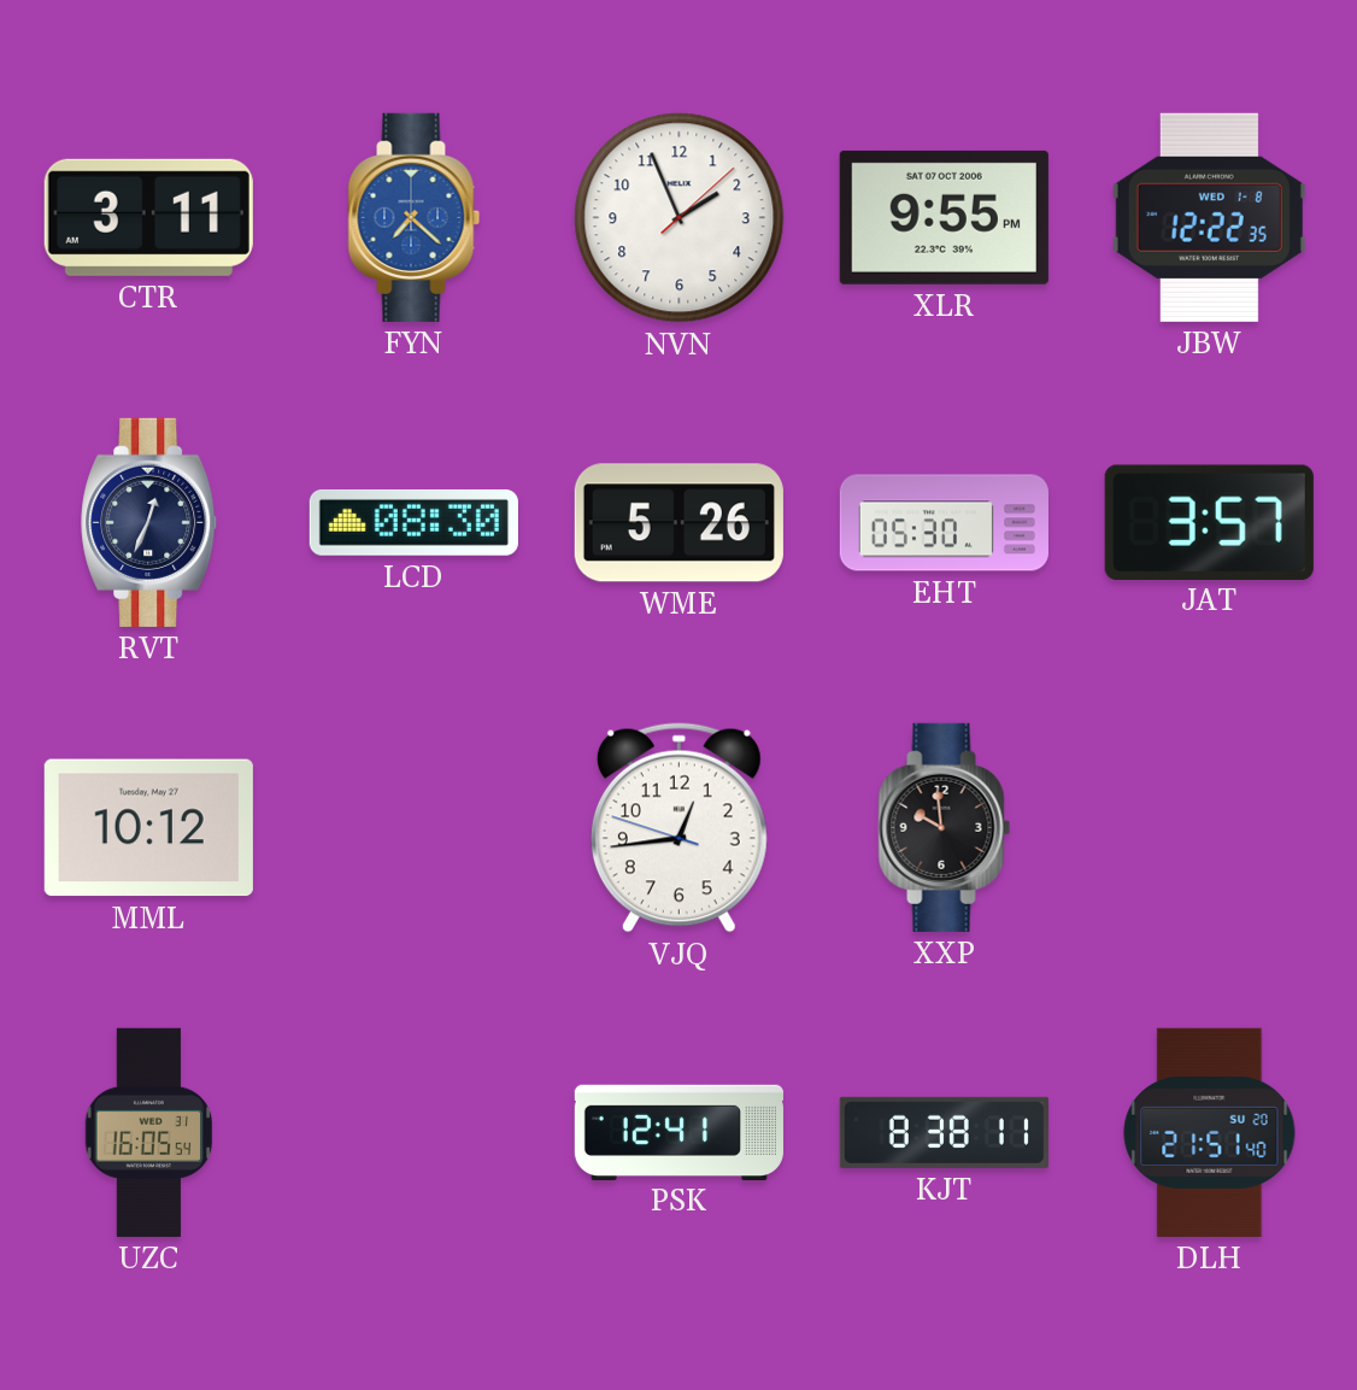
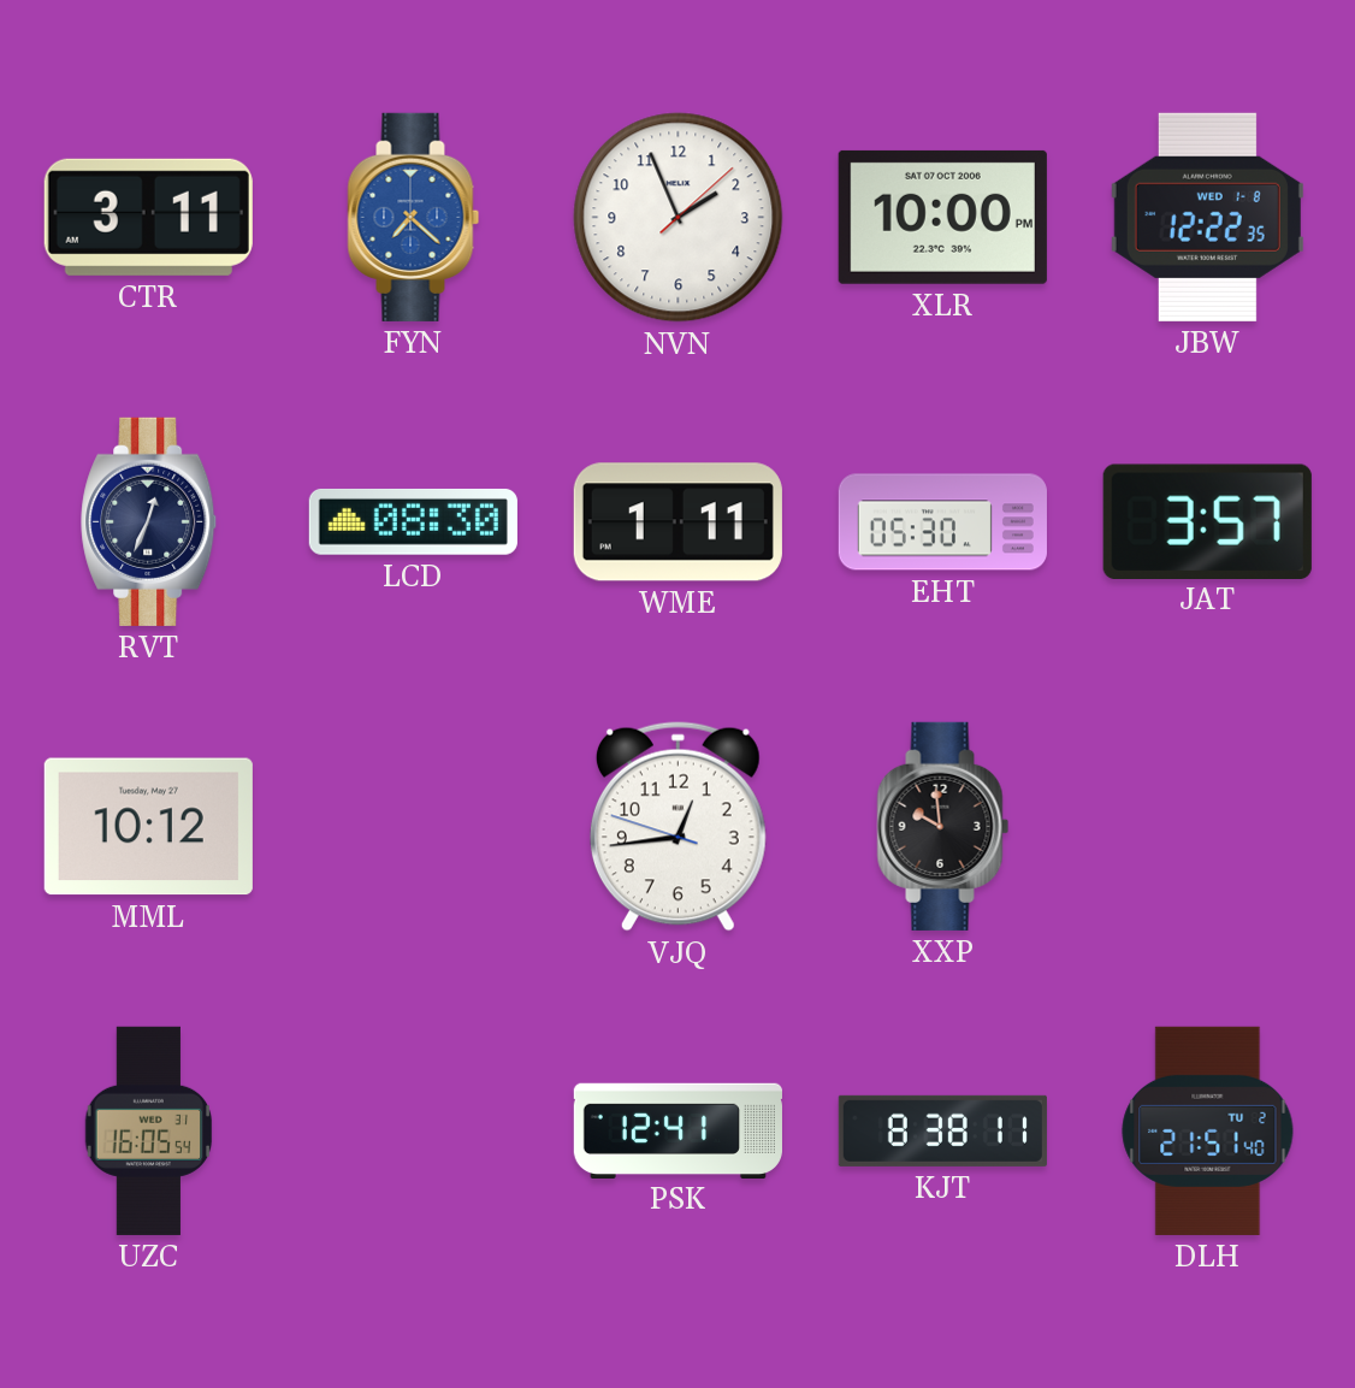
XLR: 9:55 -> 10:00
WME: 5:26 -> 1:11
DLH date: SU 20 -> TU 2
